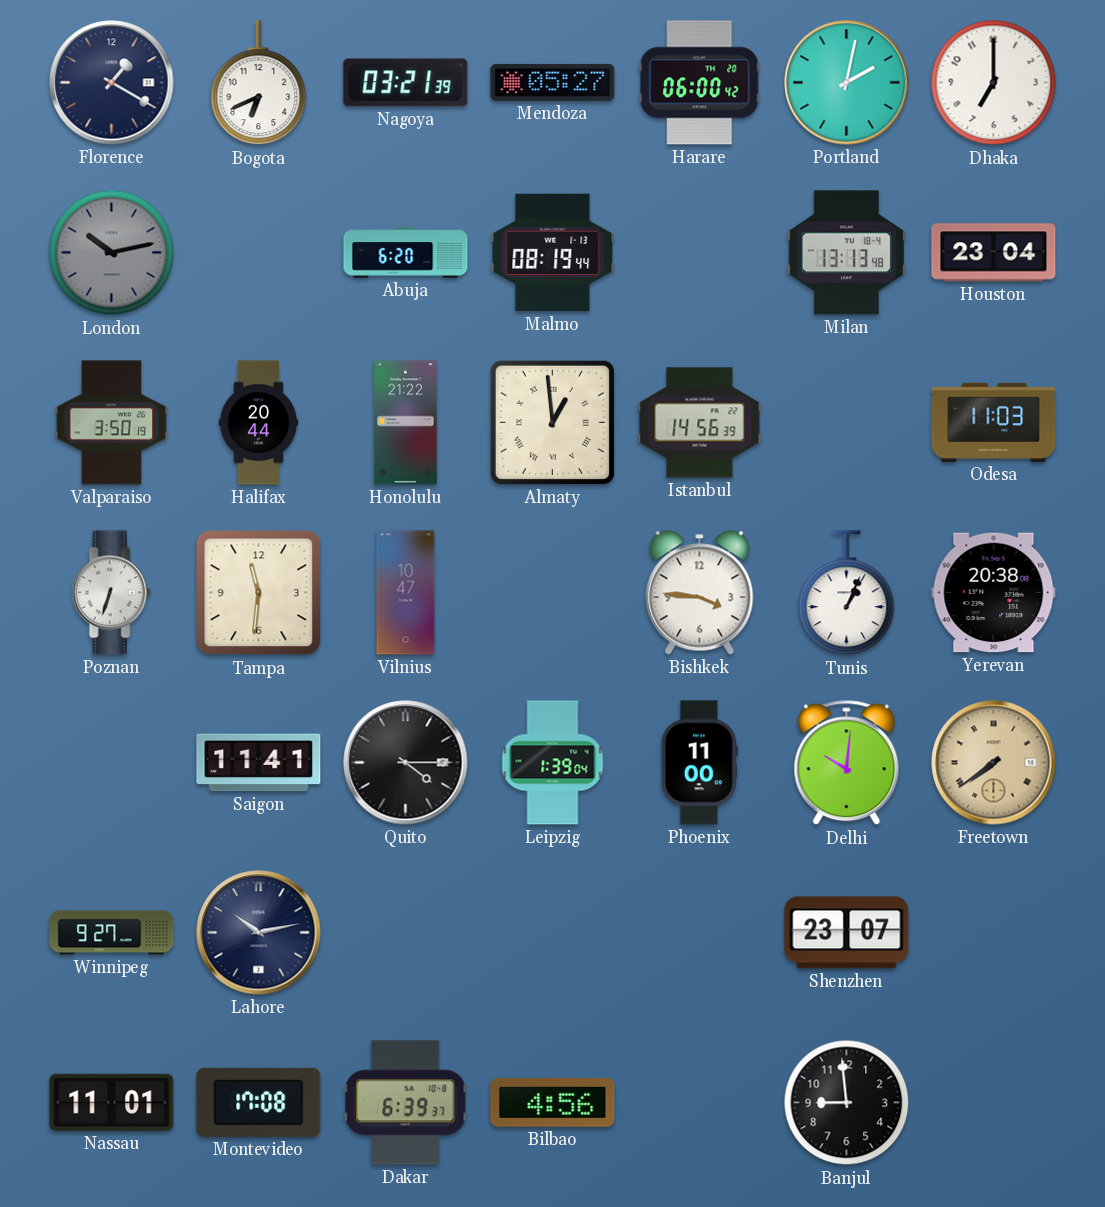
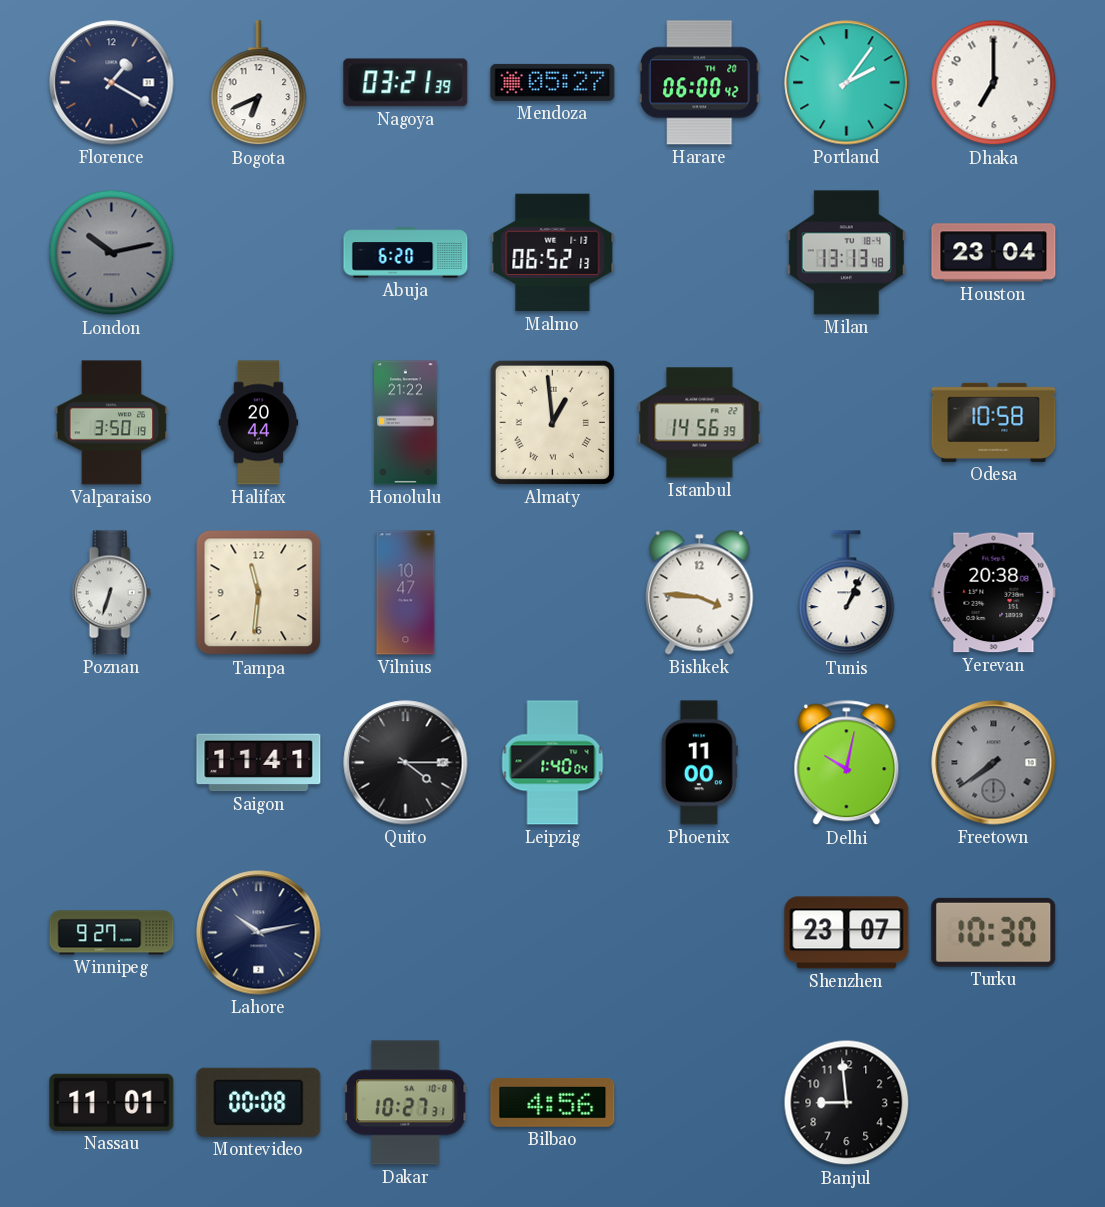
Portland: 2:02 -> 2:06
Malmo: 08:19 -> 06:52
Odesa: 11:03 -> 10:58
Leipzig: 1:39 -> 1:40
Delhi: 10:01 -> 10:02
Freetown dial: champagne -> grey
Turku: none -> 10:30
Montevideo: 17:08 -> 00:08
Dakar: 6:39 -> 10:27
